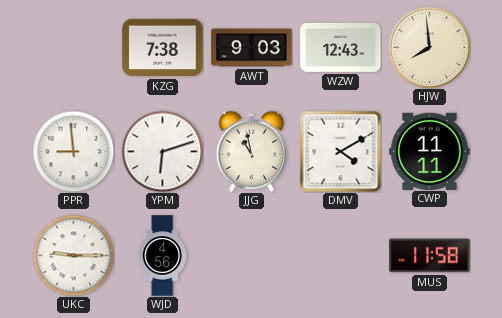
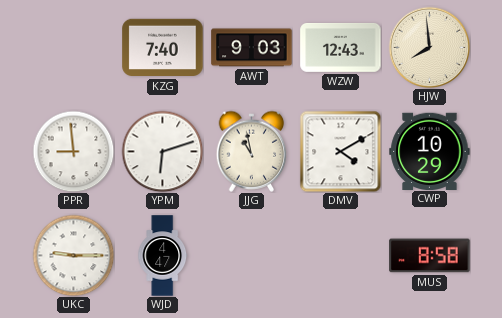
KZG: 7:38 -> 7:40
CWP: 11:11 -> 10:29
WJD: 4:56 -> 4:47
MUS: 11:58 -> 8:58
